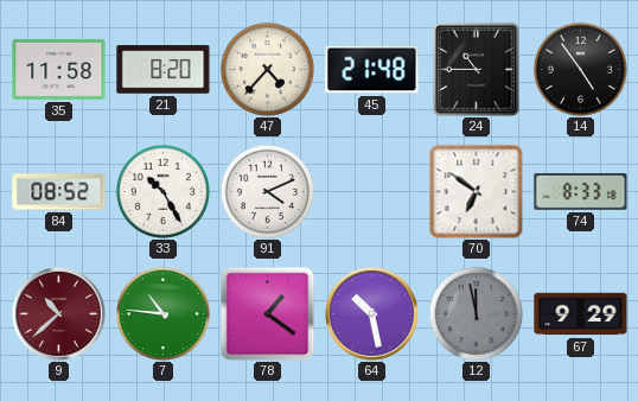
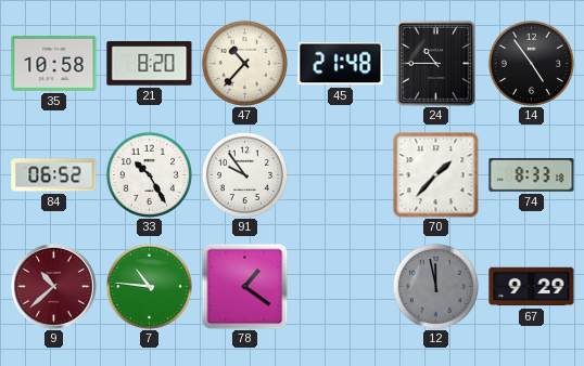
35: 11:58 -> 10:58
47: 4:37 -> 10:37
84: 08:52 -> 06:52
91: 4:11 -> 9:54
70: 6:51 -> 1:37
64: 10:28 -> none
